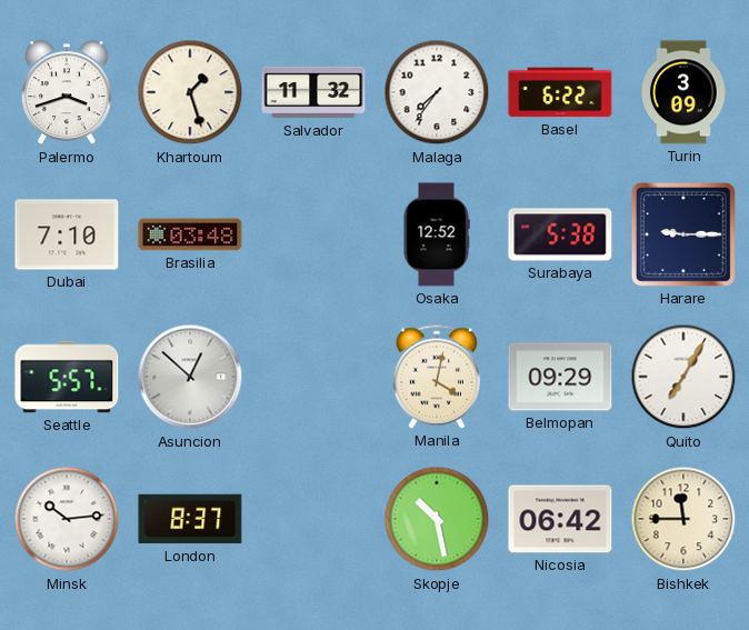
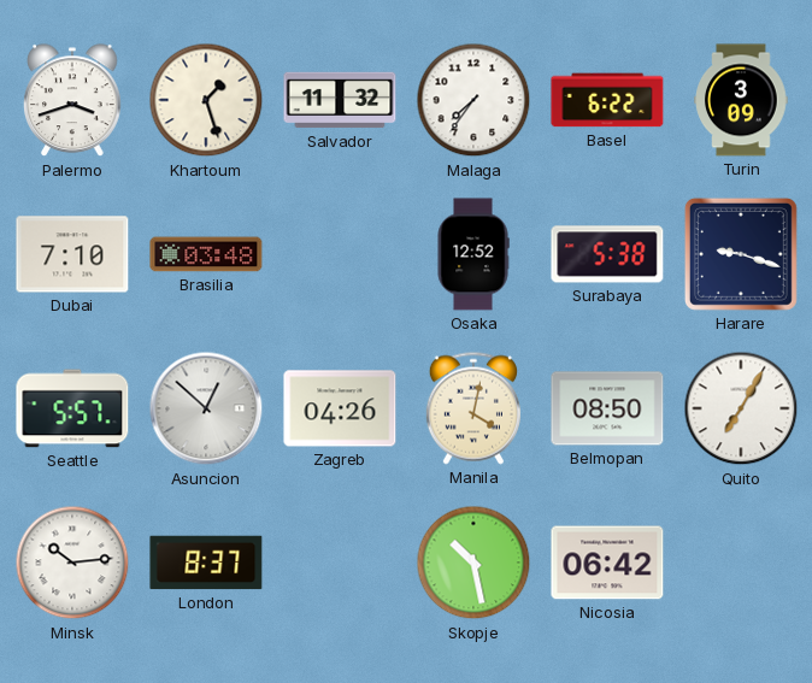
Harare: 9:15 -> 9:18
Zagreb: none -> 04:26
Belmopan: 09:29 -> 08:50
Bishkek: 11:45 -> none
